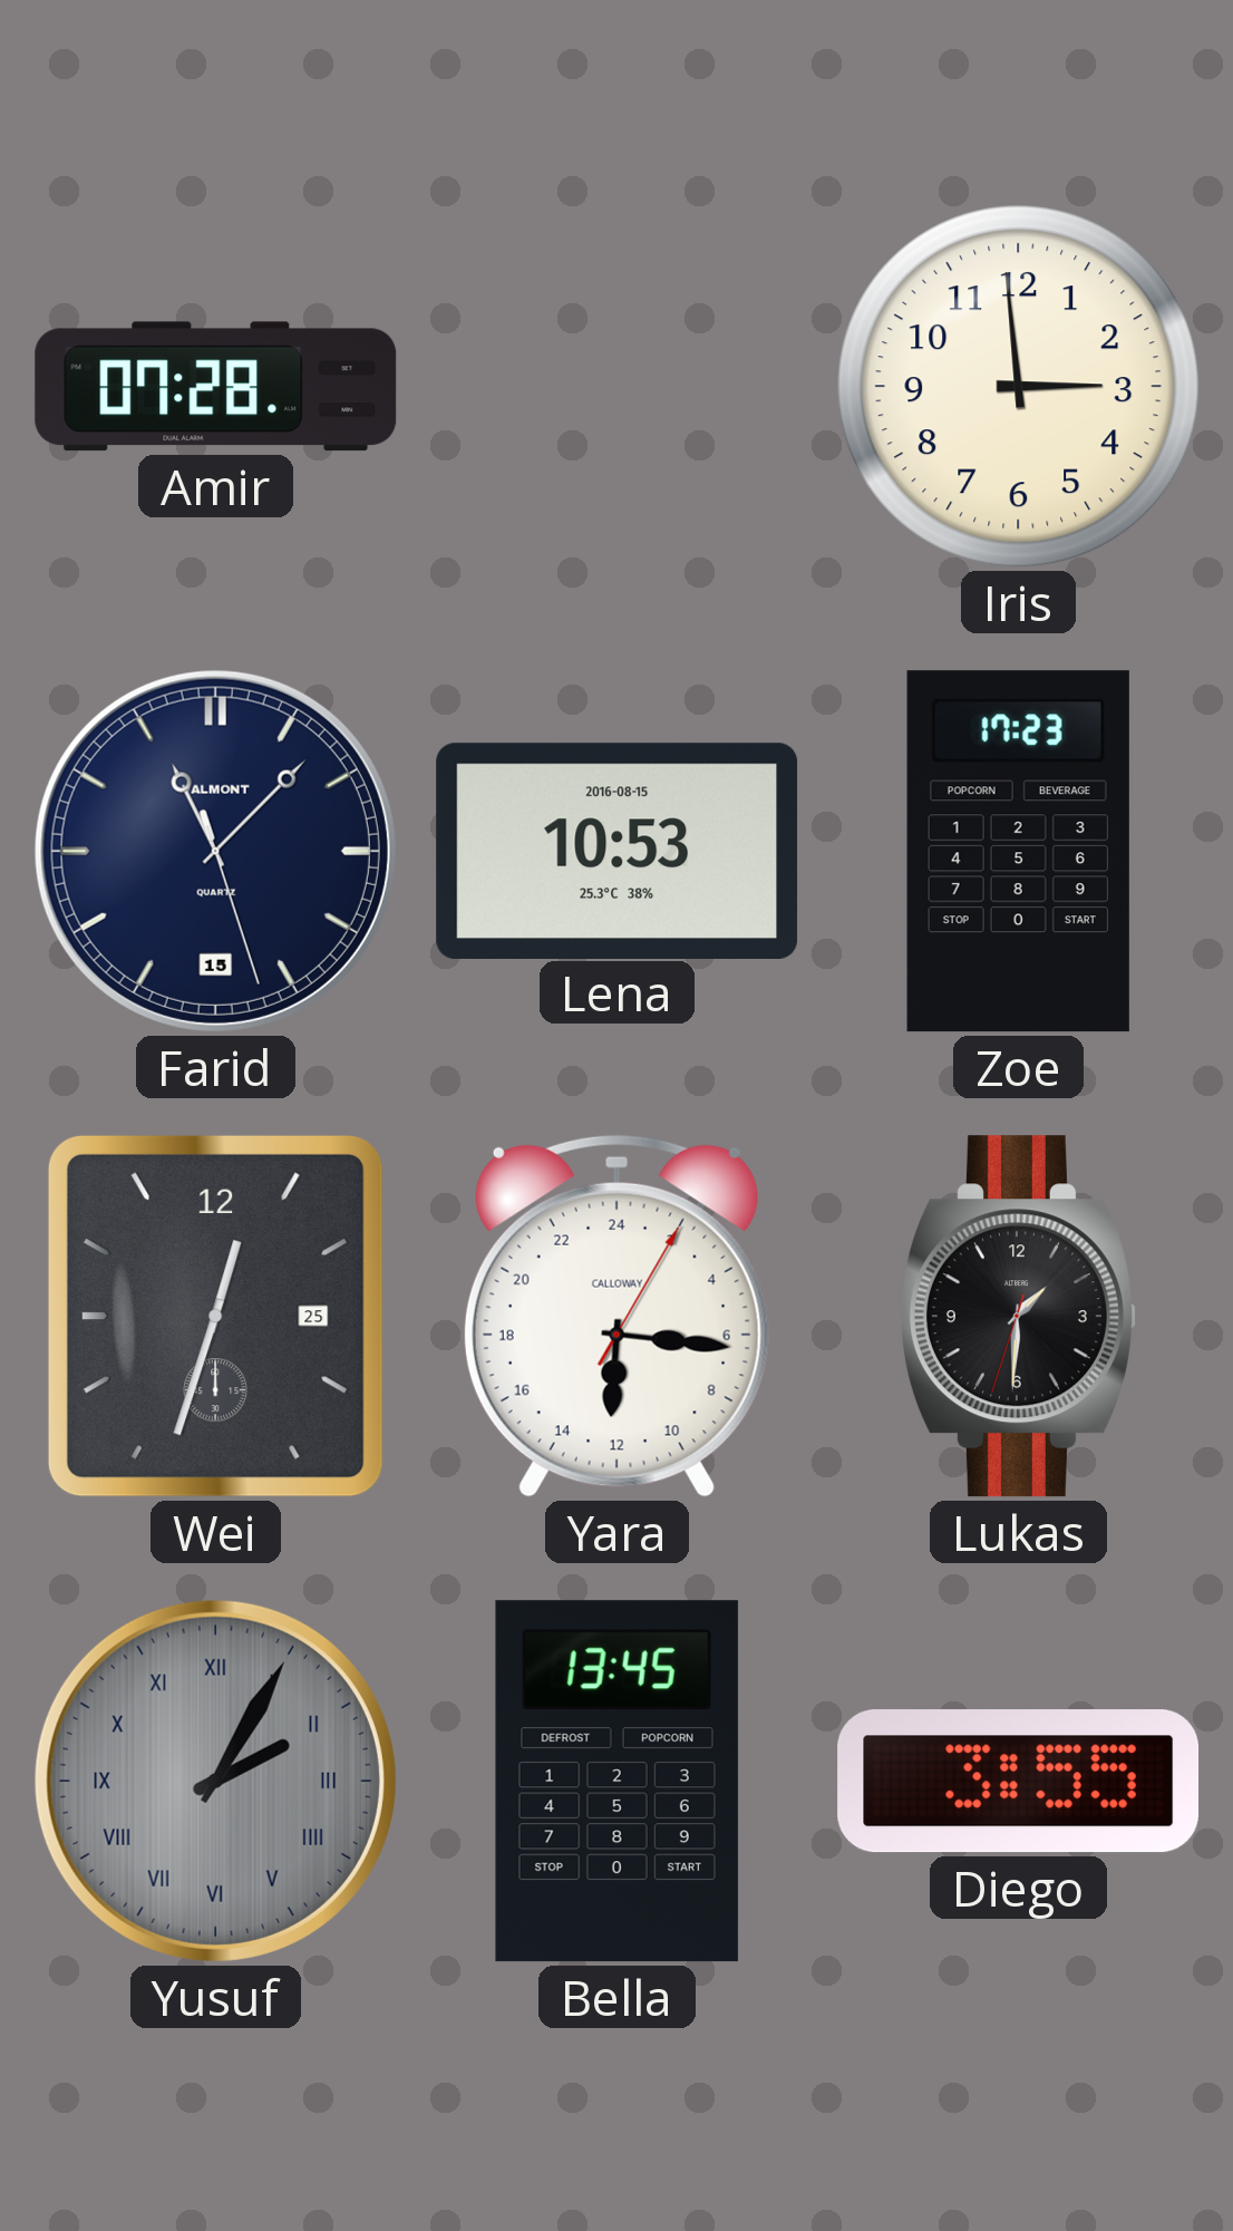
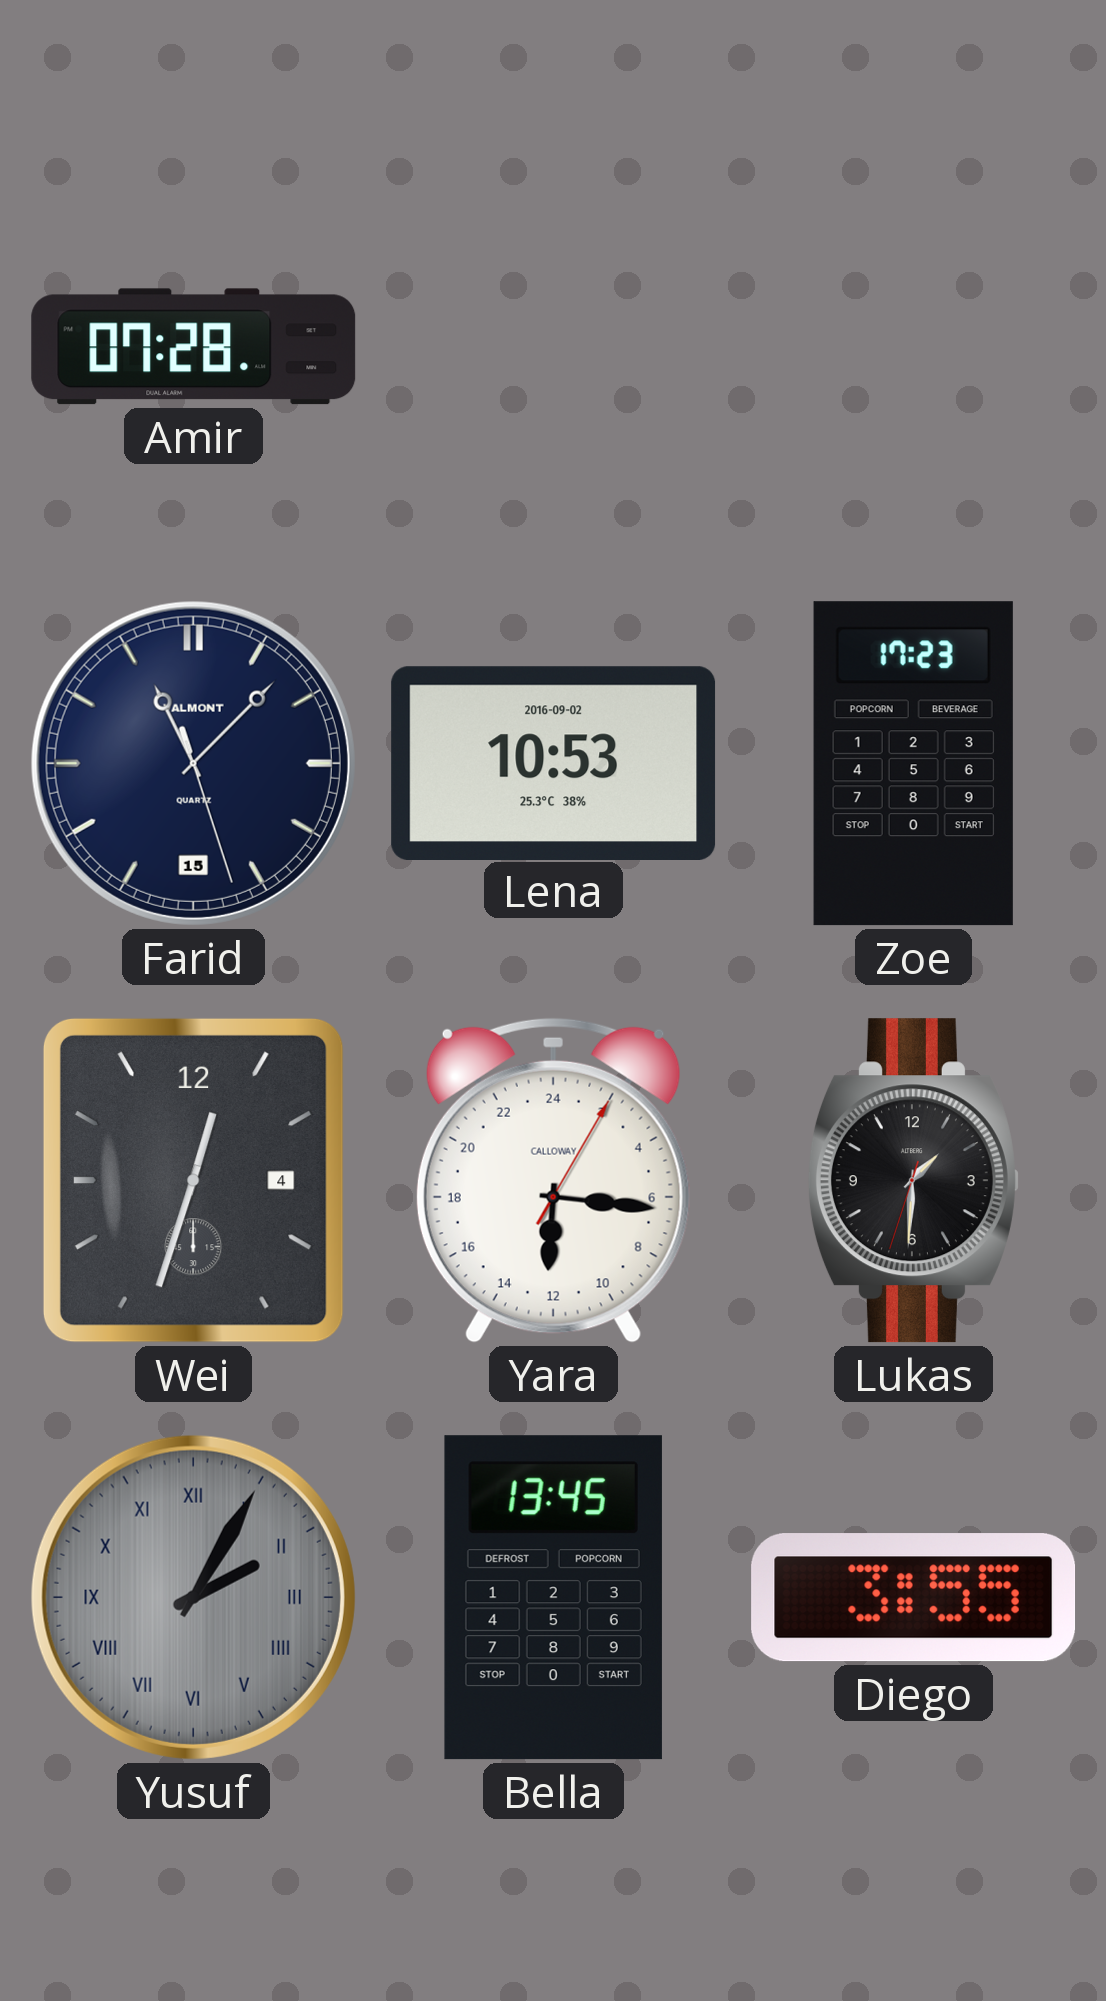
Iris: 2:59 -> none
Lena date: 2016-08-15 -> 2016-09-02
Wei date: 25 -> 4
